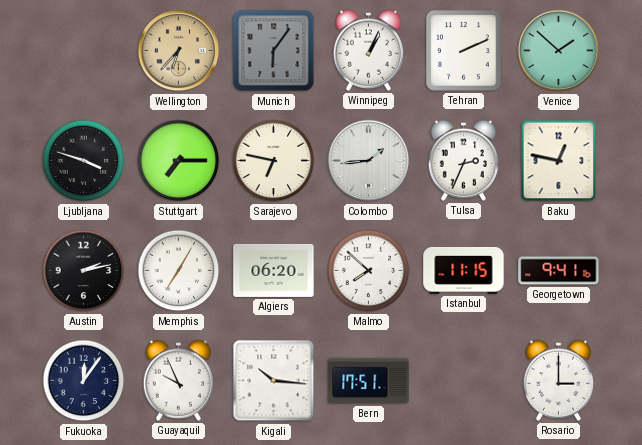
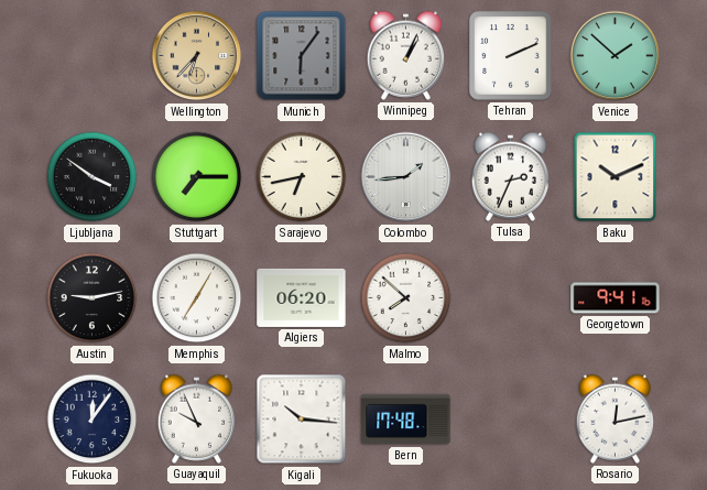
Ljubljana: 3:48 -> 3:51
Sarajevo: 6:47 -> 6:43
Baku: 12:47 -> 10:11
Austin: 2:13 -> 9:13
Istanbul: 11:15 -> none
Bern: 17:51 -> 17:48
Rosario: 3:00 -> 12:13
